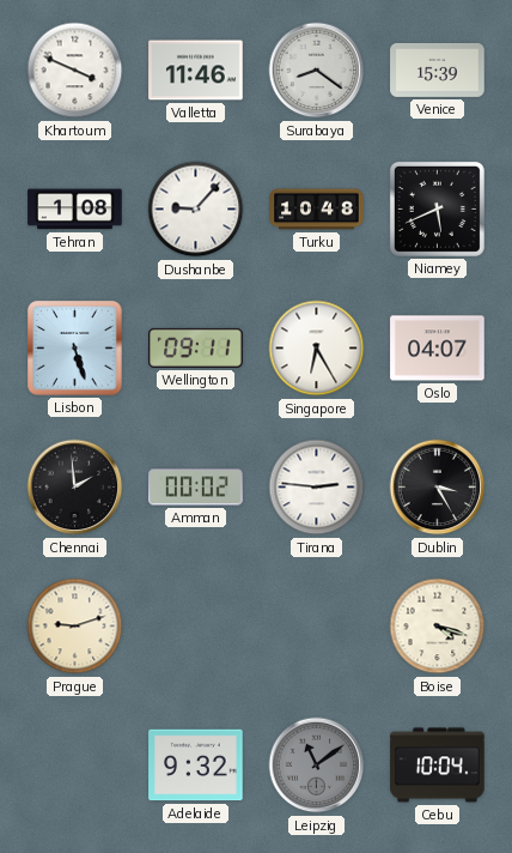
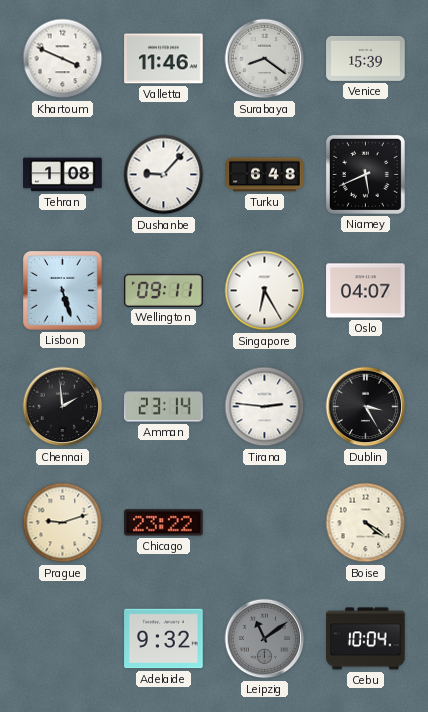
Turku: 10:48 -> 6:48
Amman: 00:02 -> 23:14
Chicago: none -> 23:22
Boise: 4:18 -> 4:21
